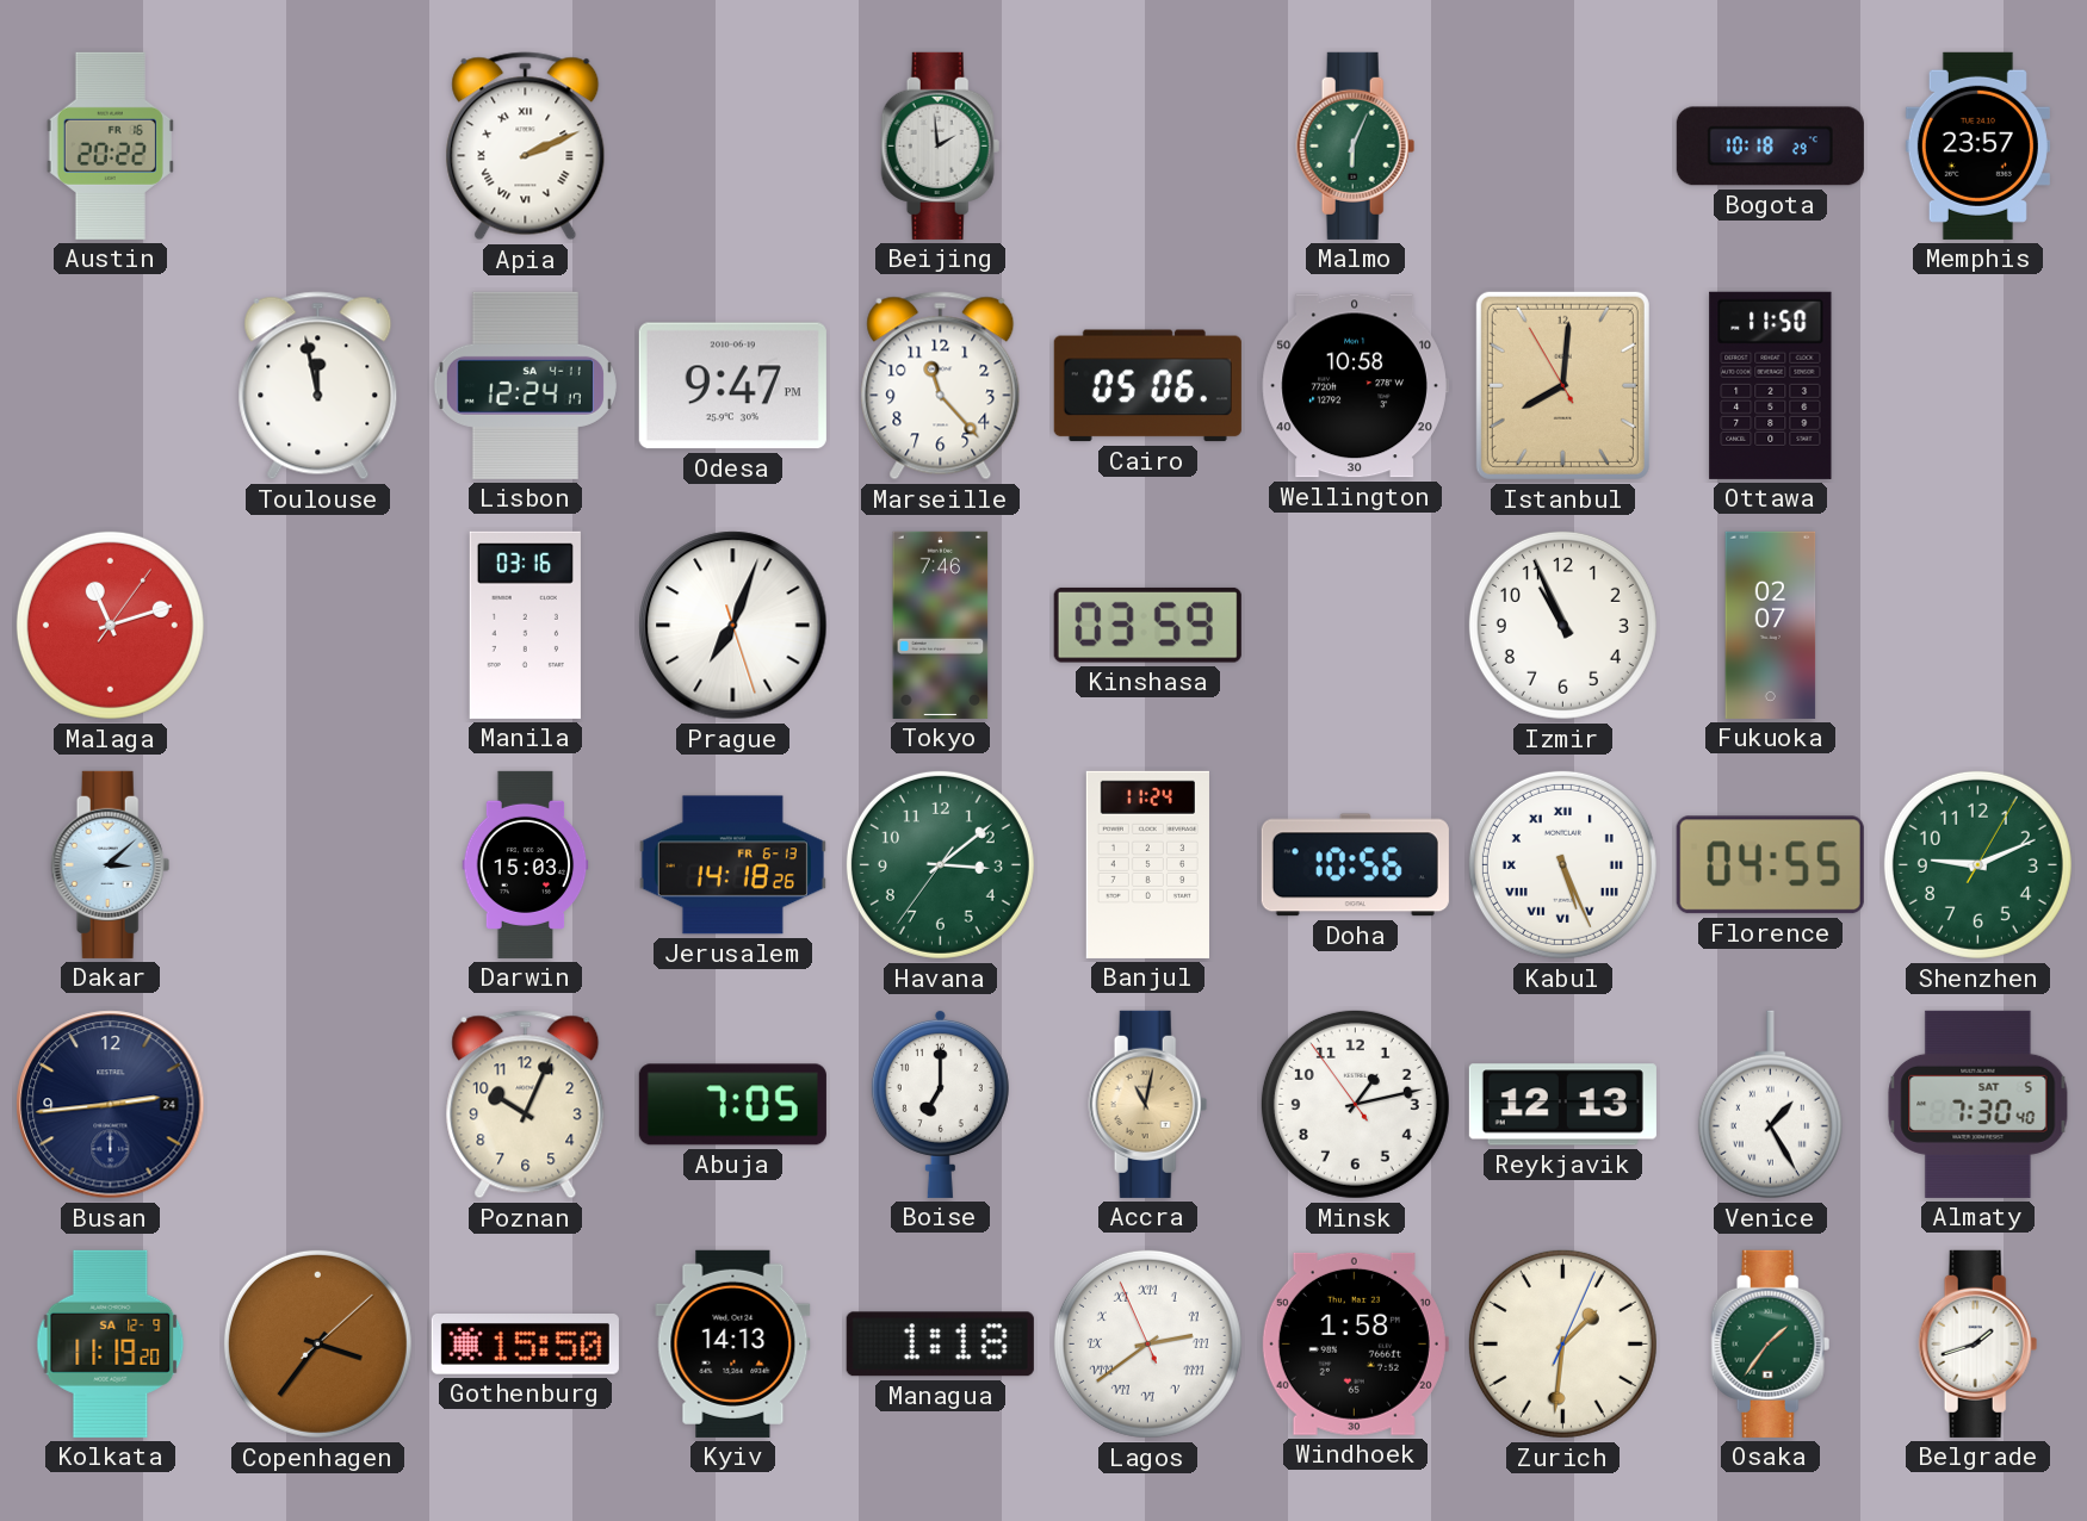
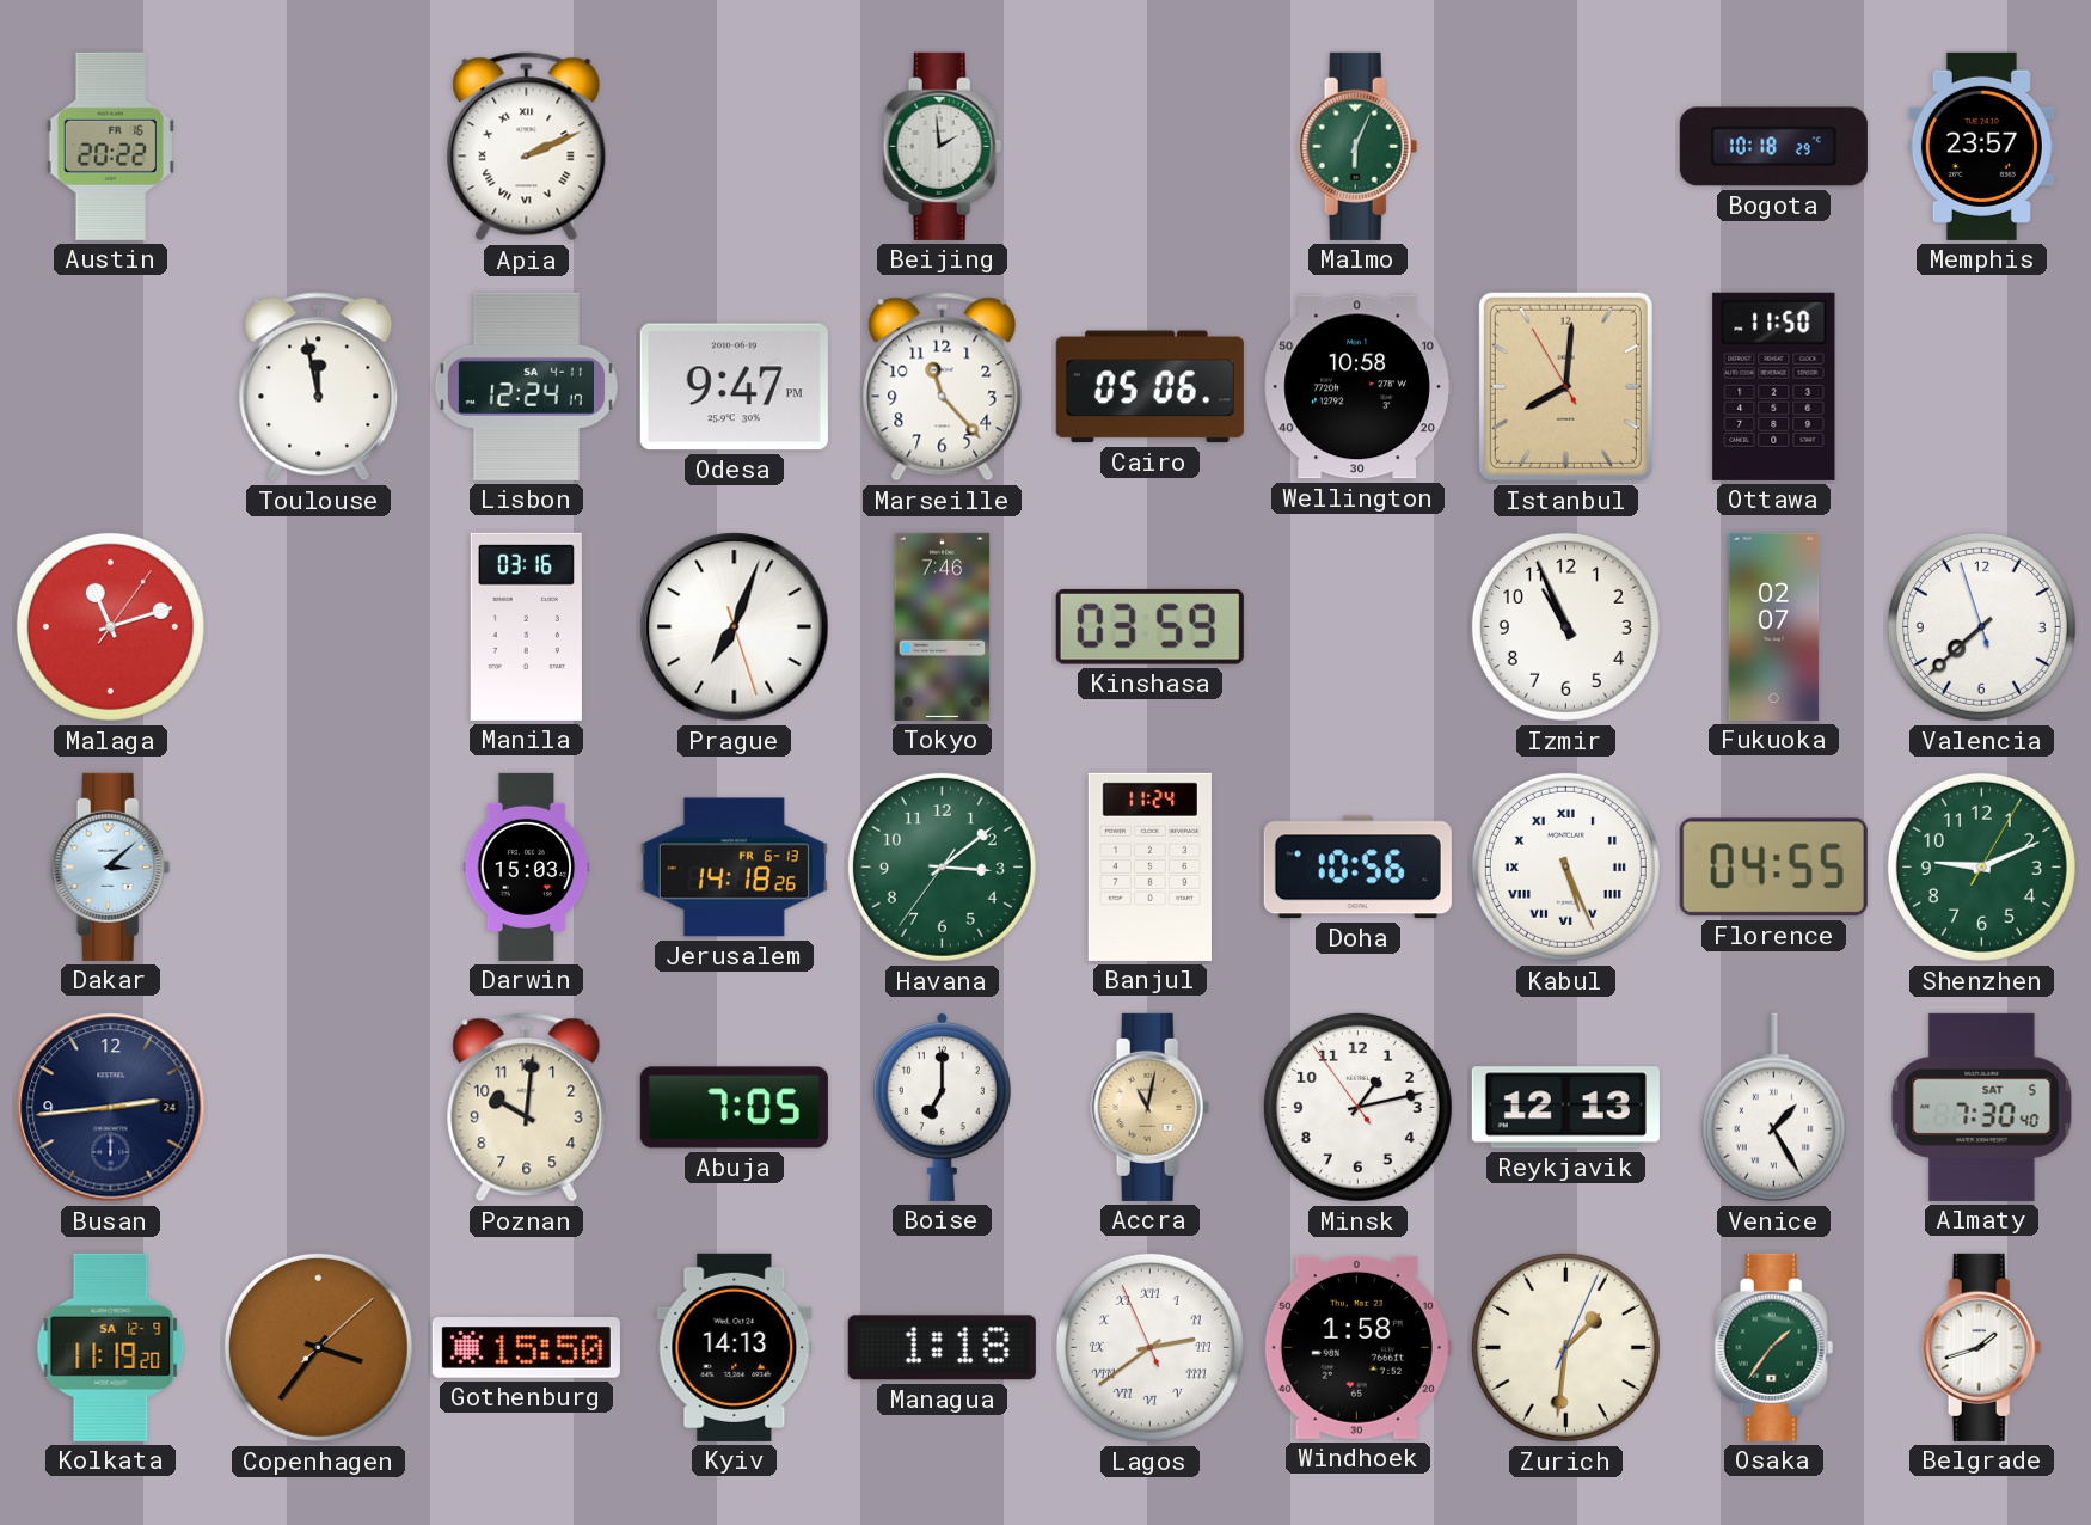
Valencia: none -> 7:37
Poznan: 10:04 -> 10:01
